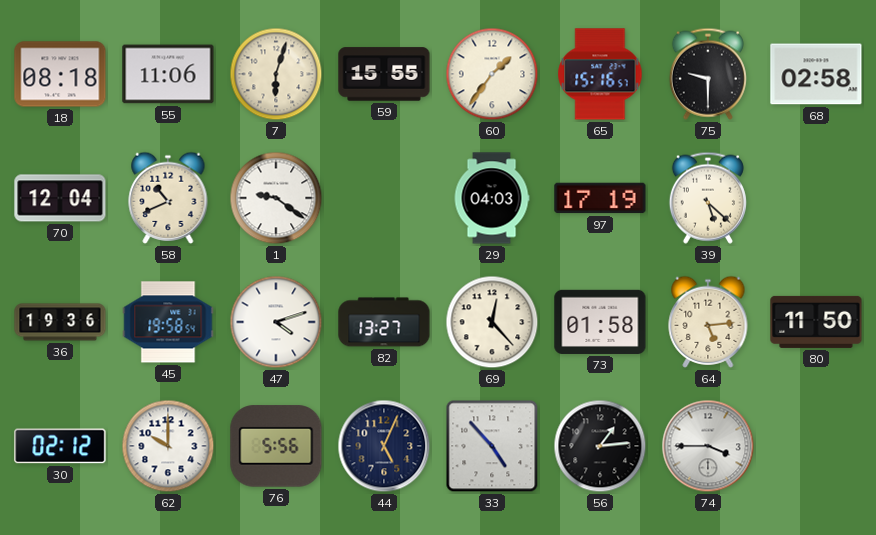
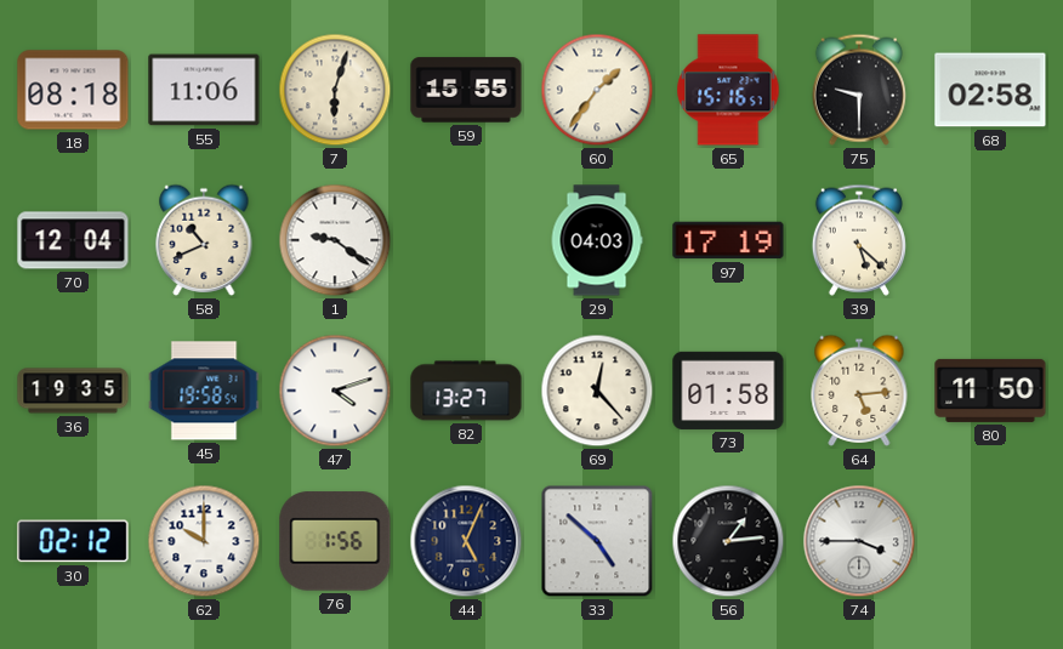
36: 19:36 -> 19:35
76: 5:56 -> 1:56
33: 4:53 -> 4:52
